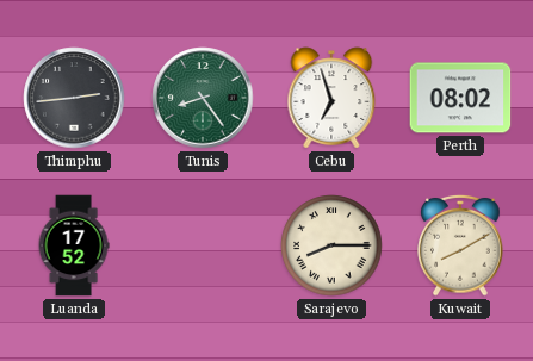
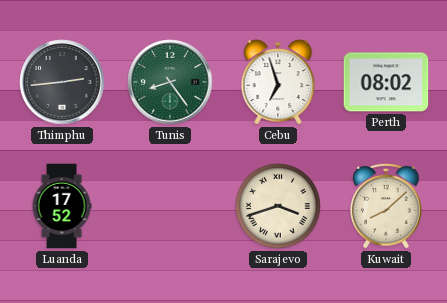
Sarajevo: 8:15 -> 3:42
Kuwait: 8:10 -> 8:08
